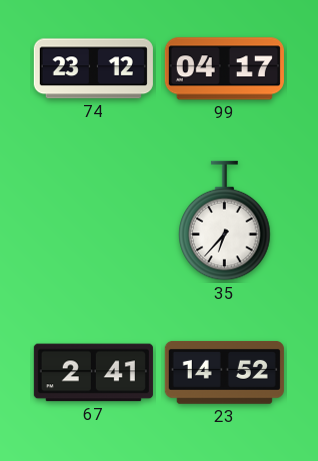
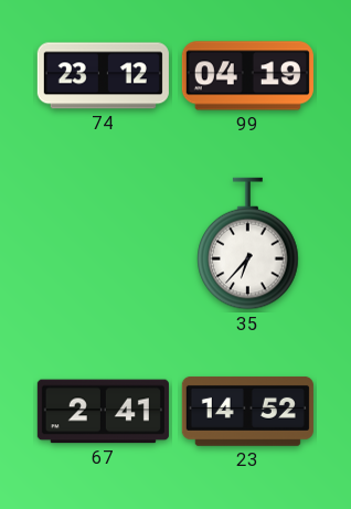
99: 04:17 -> 04:19
